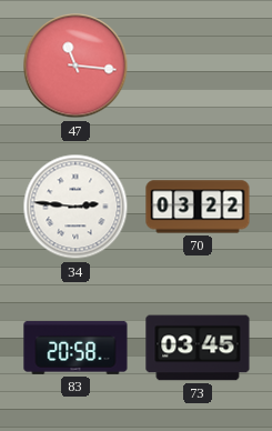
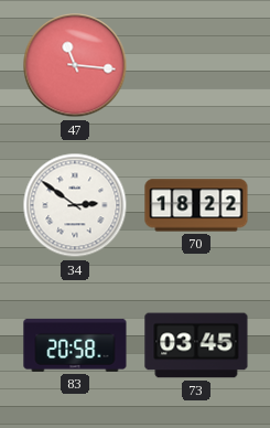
34: 2:46 -> 2:51
70: 03:22 -> 18:22
